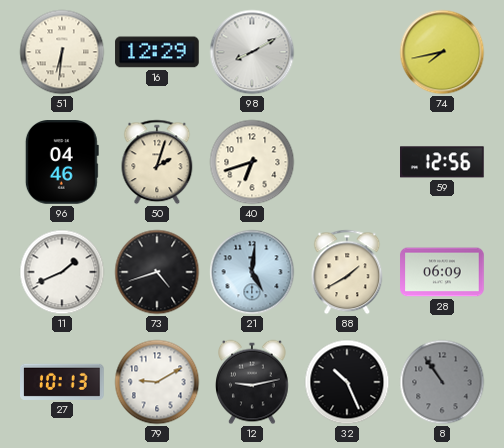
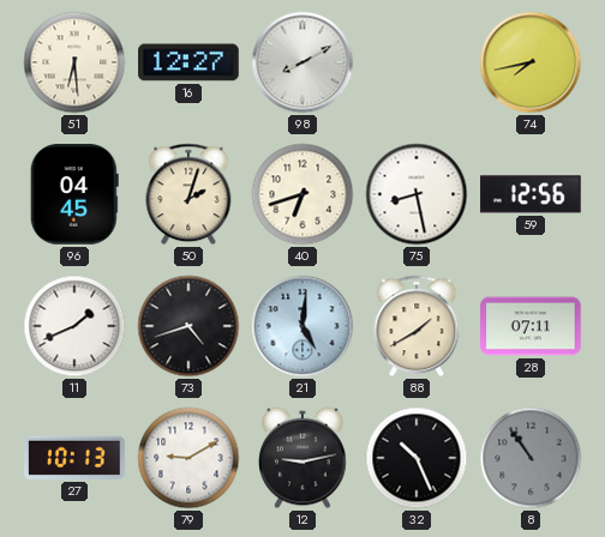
51: 6:31 -> 6:29
16: 12:29 -> 12:27
96: 04:46 -> 04:45
75: none -> 8:28
28: 06:09 -> 07:11
